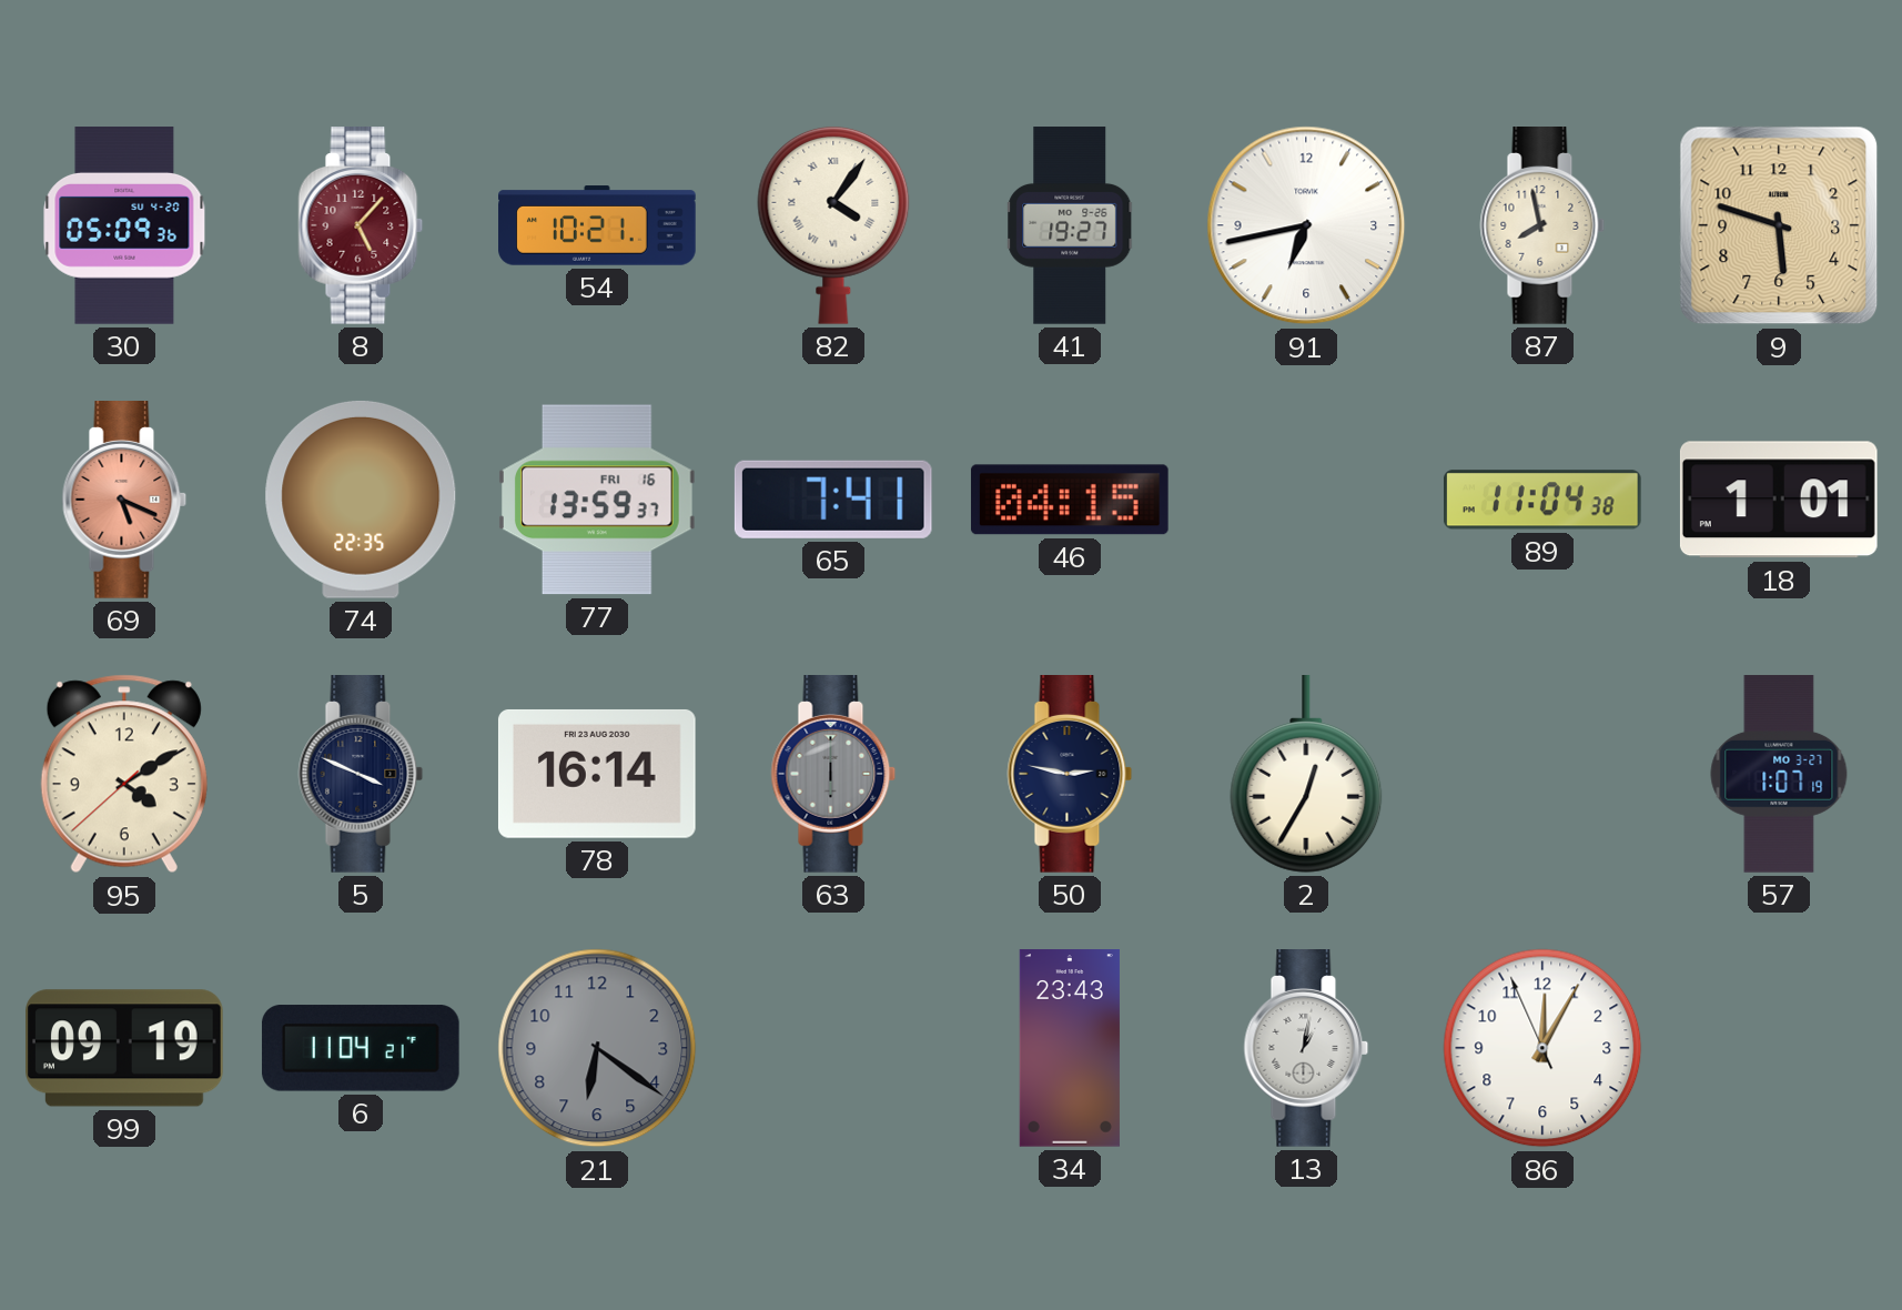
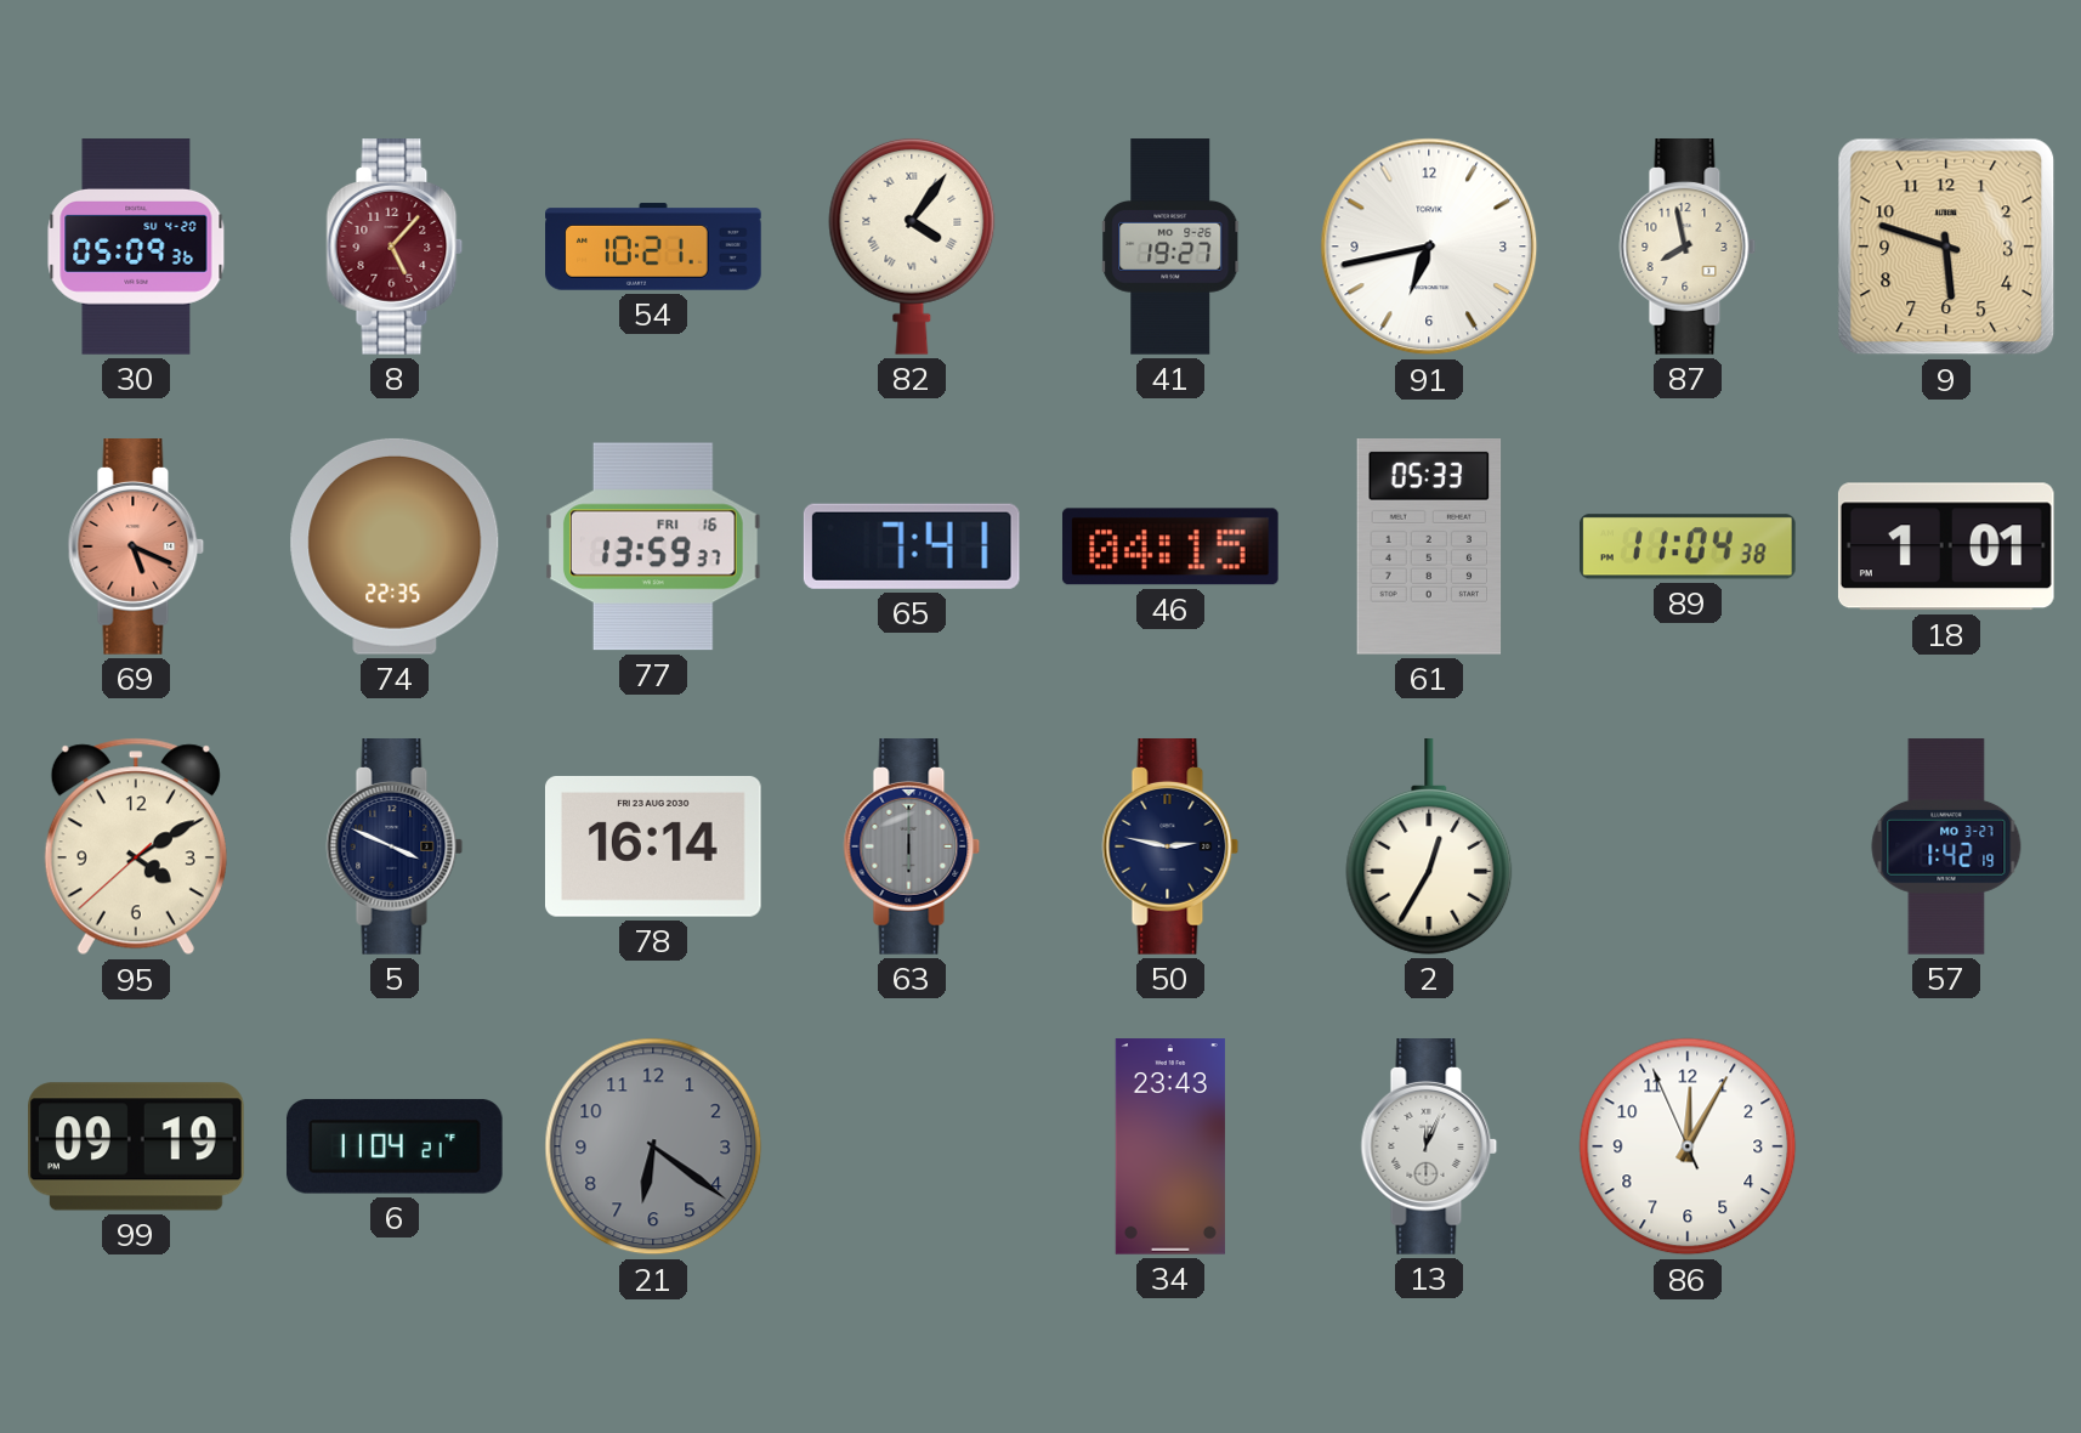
61: none -> 05:33
57: 1:07 -> 1:42
13: 1:02 -> 12:04
